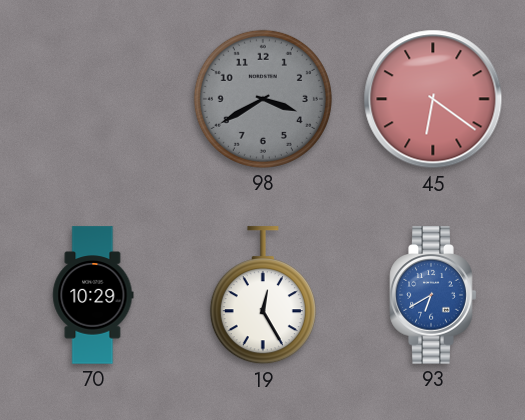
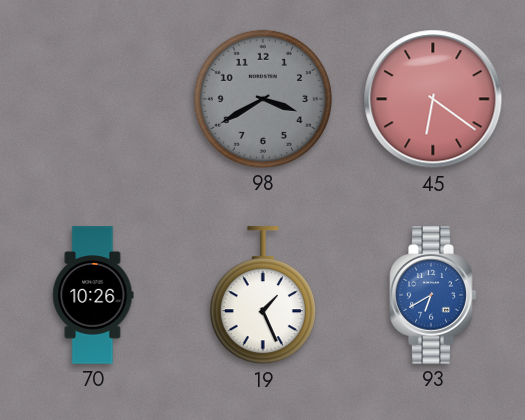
70: 10:29 -> 10:26
19: 12:25 -> 1:26
